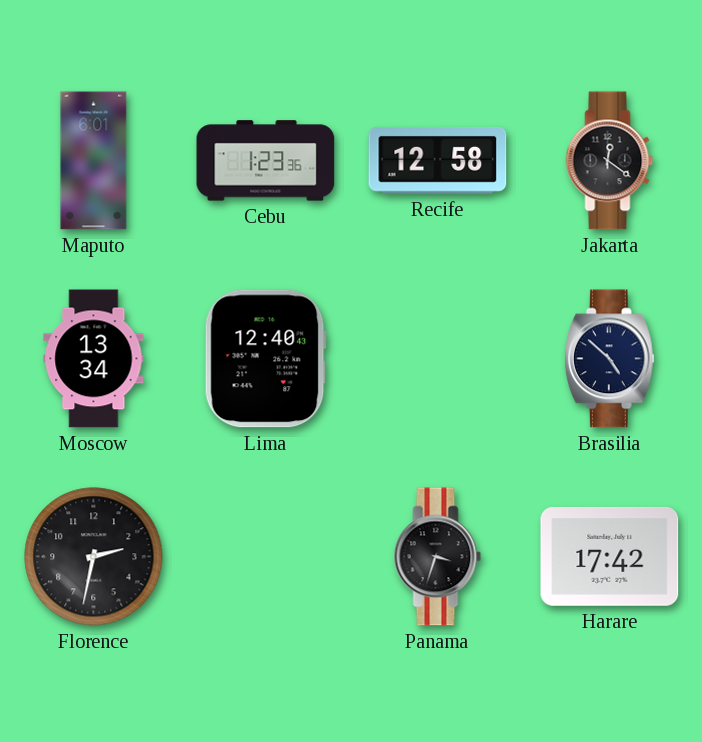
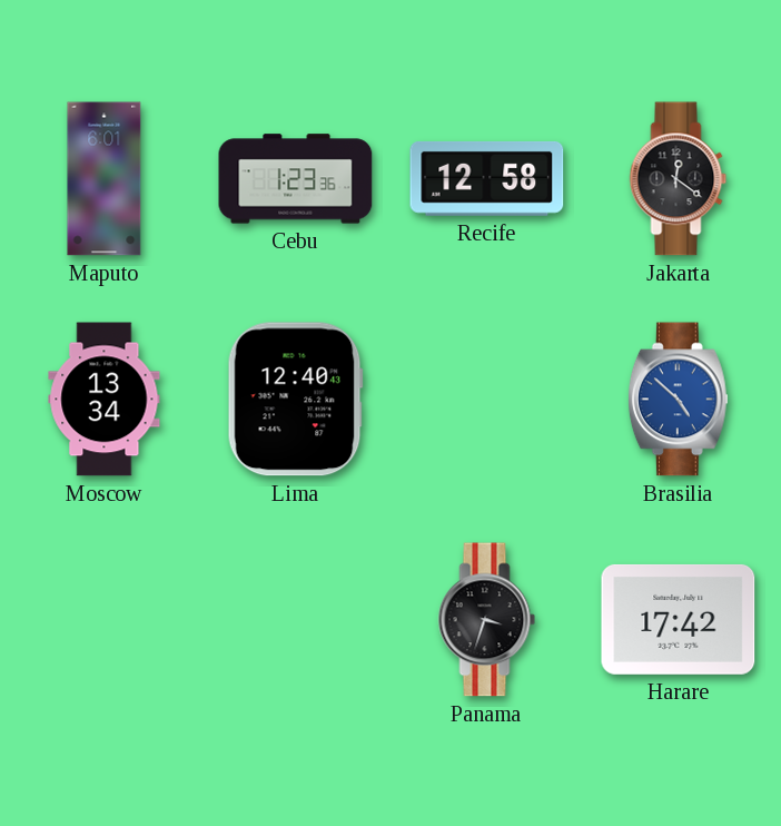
Brasilia dial: navy -> blue
Florence: 2:32 -> none
